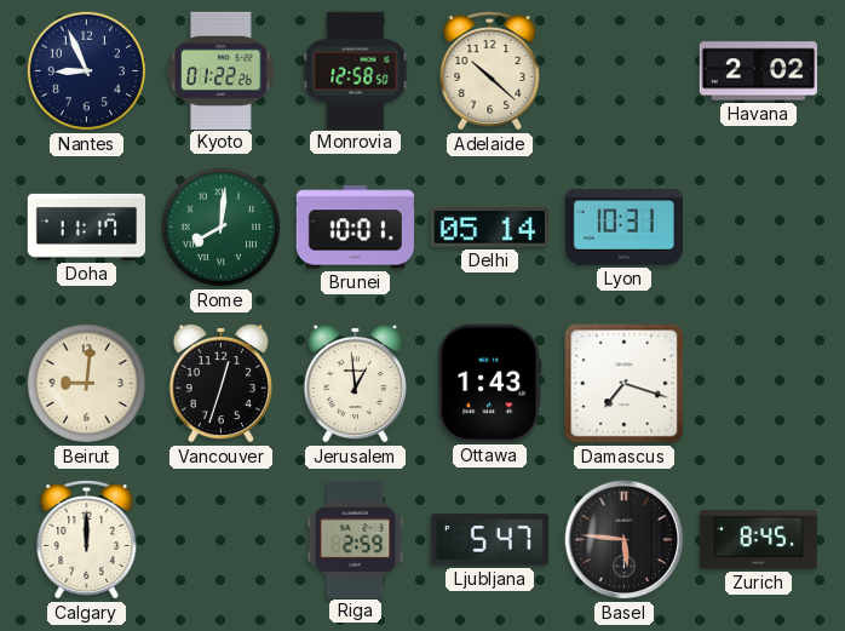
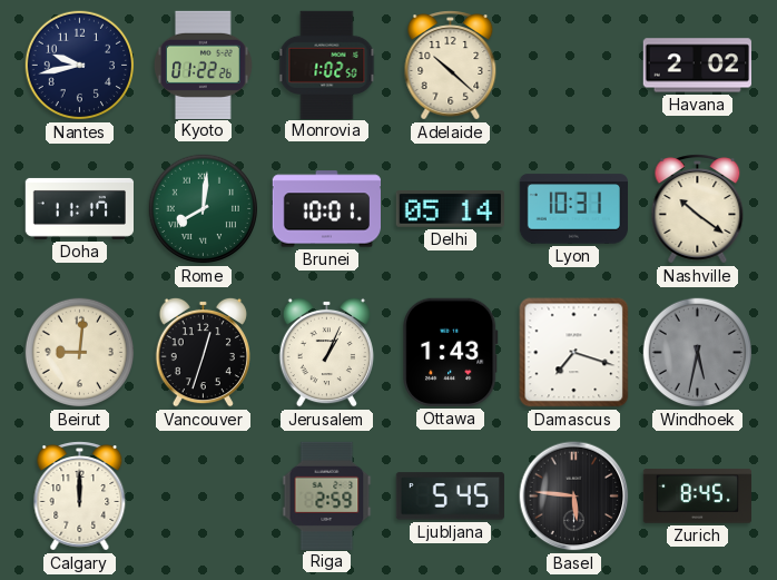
Nantes: 8:56 -> 9:43
Monrovia: 12:58 -> 1:02
Nashville: none -> 10:21
Jerusalem: 12:59 -> 1:04
Windhoek: none -> 5:32
Ljubljana: 5:47 -> 5:45
